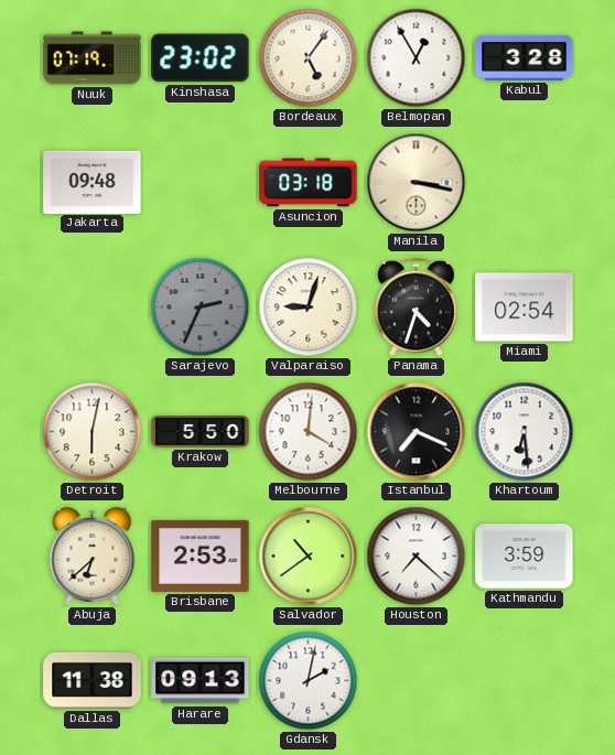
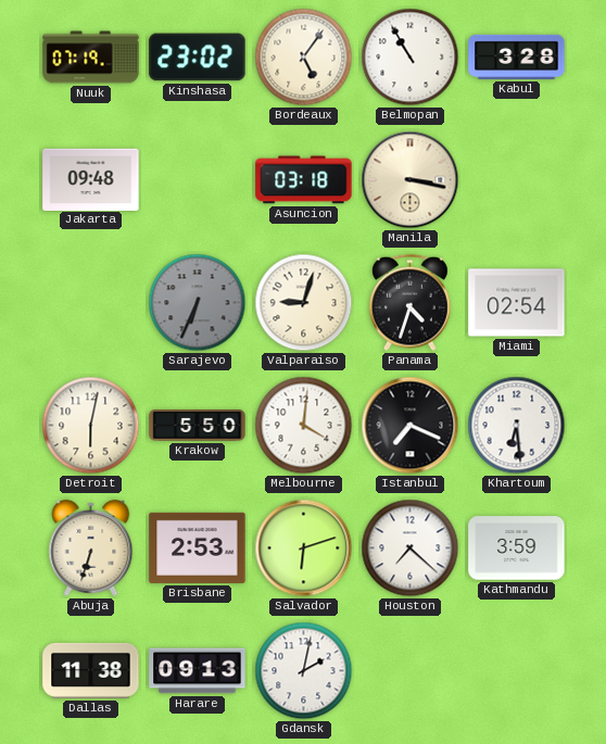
Belmopan: 12:55 -> 10:55
Sarajevo: 2:34 -> 6:34
Abuja: 6:38 -> 6:33
Salvador: 10:39 -> 6:12
